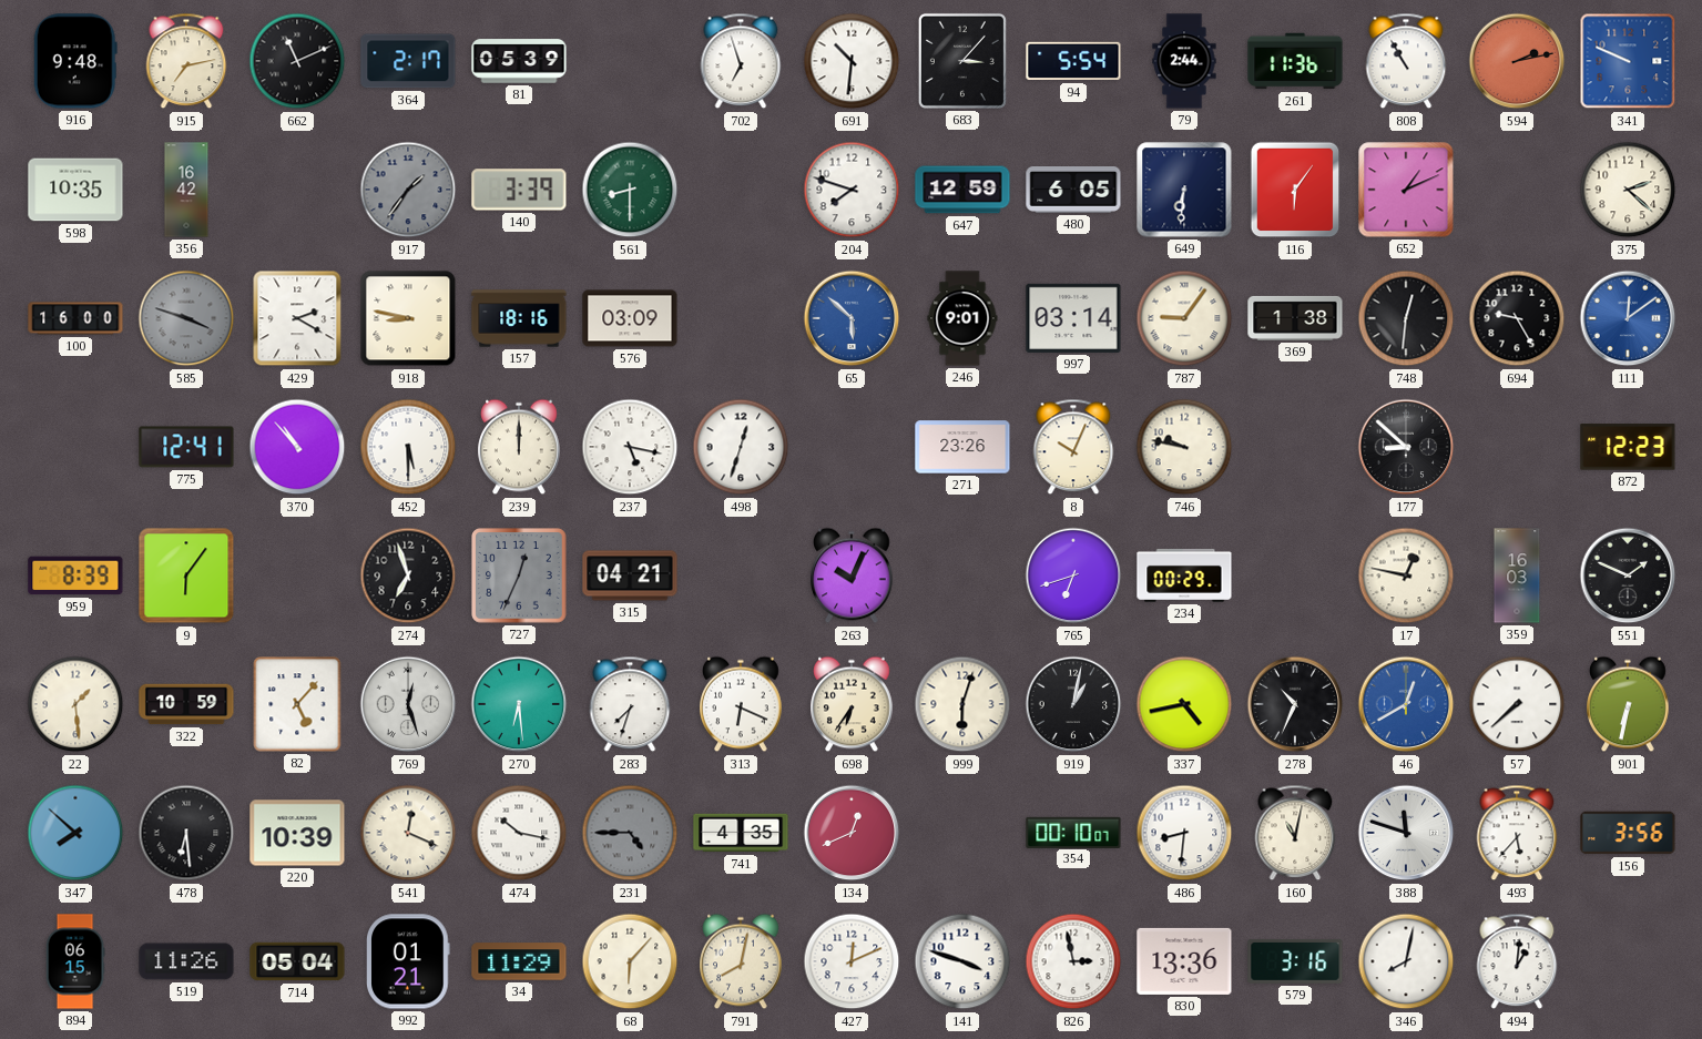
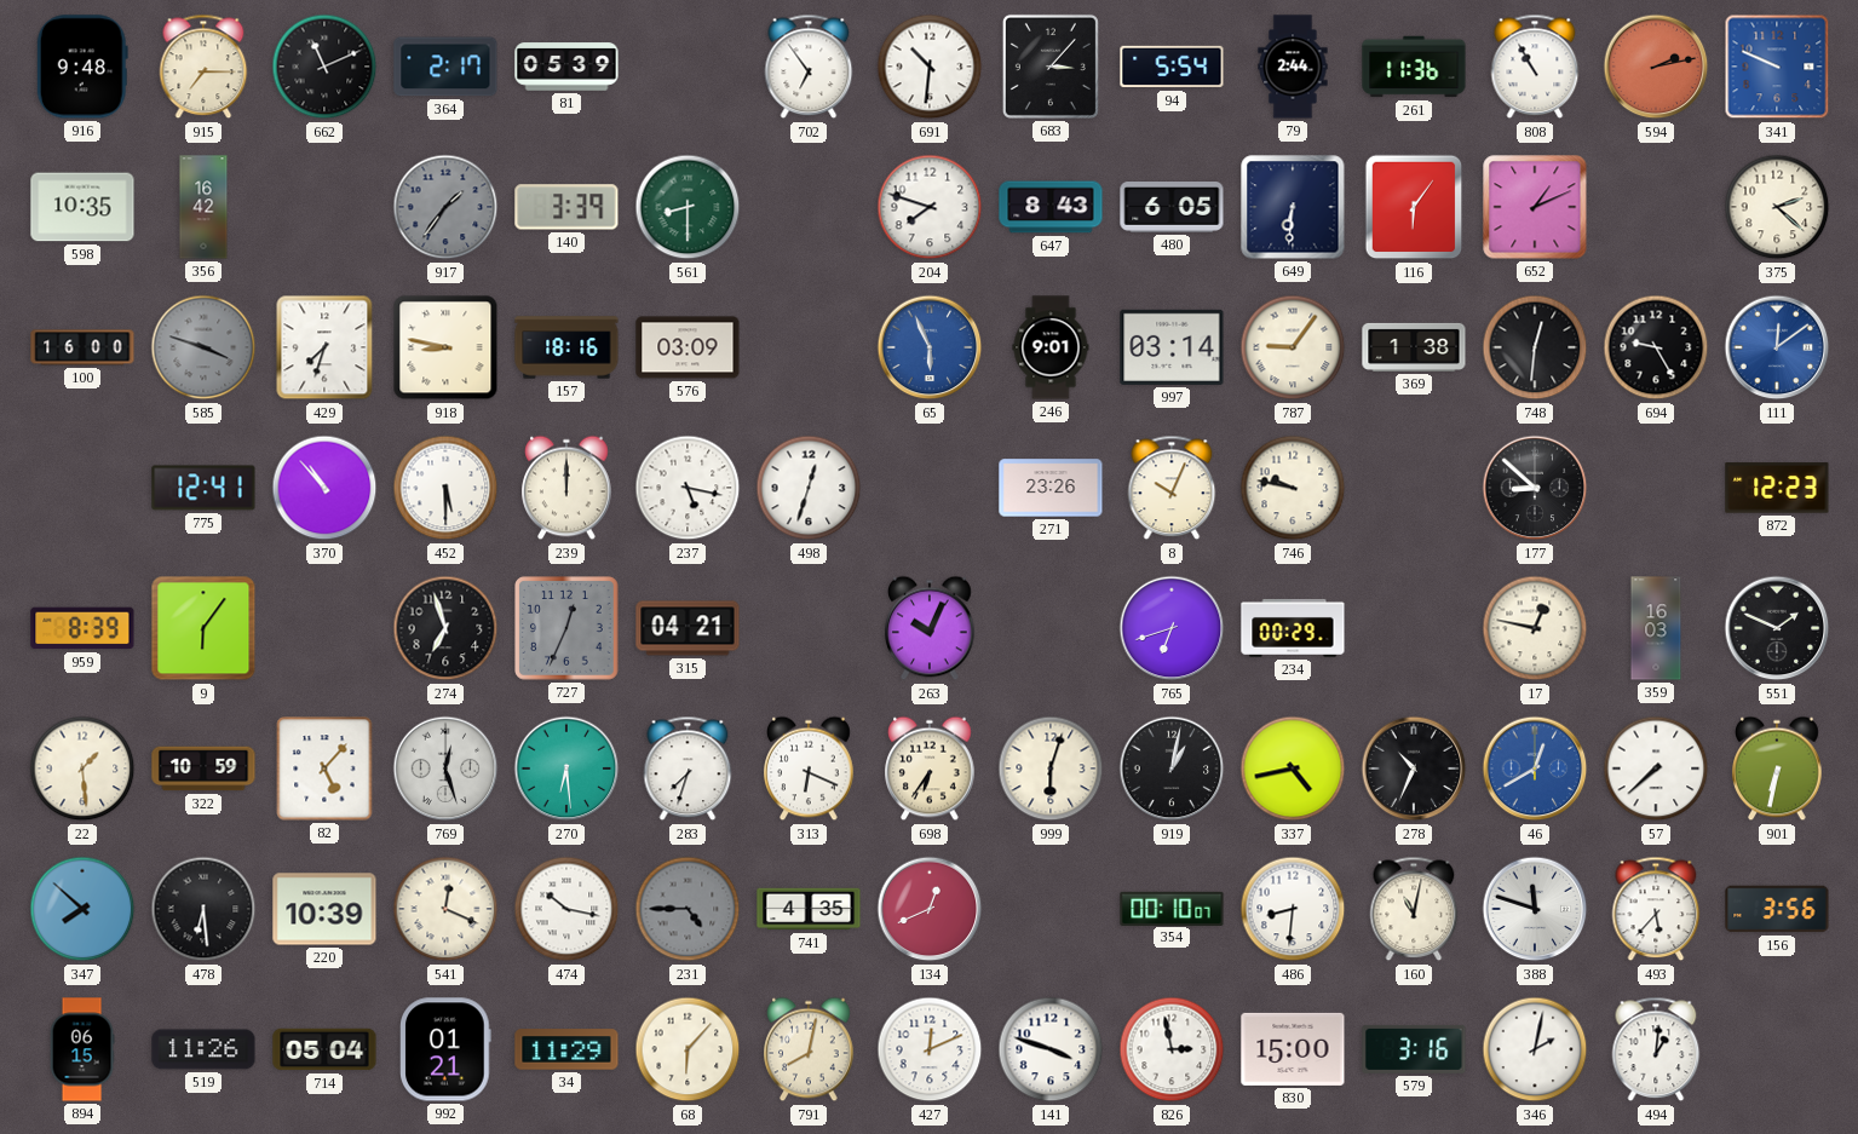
915: 7:13 -> 7:15
702: 6:57 -> 6:54
647: 12:59 -> 8:43
429: 2:20 -> 7:33
65: 5:52 -> 5:56
830: 13:36 -> 15:00
346: 8:02 -> 2:02
